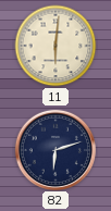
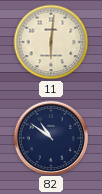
82: 6:12 -> 10:51
